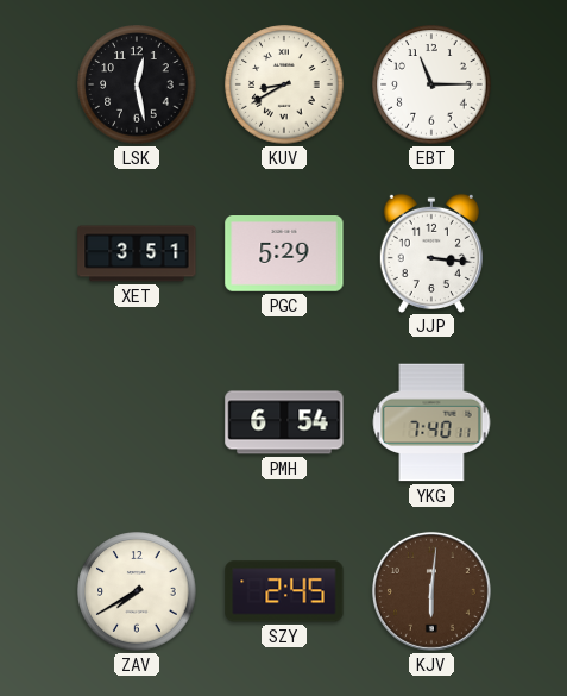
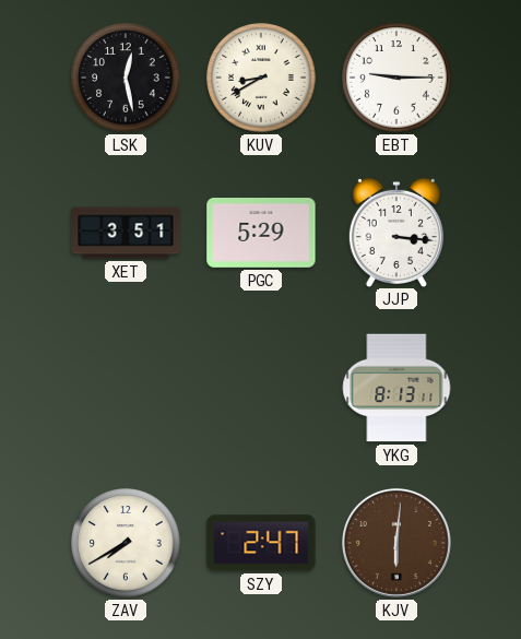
EBT: 11:15 -> 9:15
PMH: 6:54 -> none
YKG: 7:40 -> 8:13
SZY: 2:45 -> 2:47
